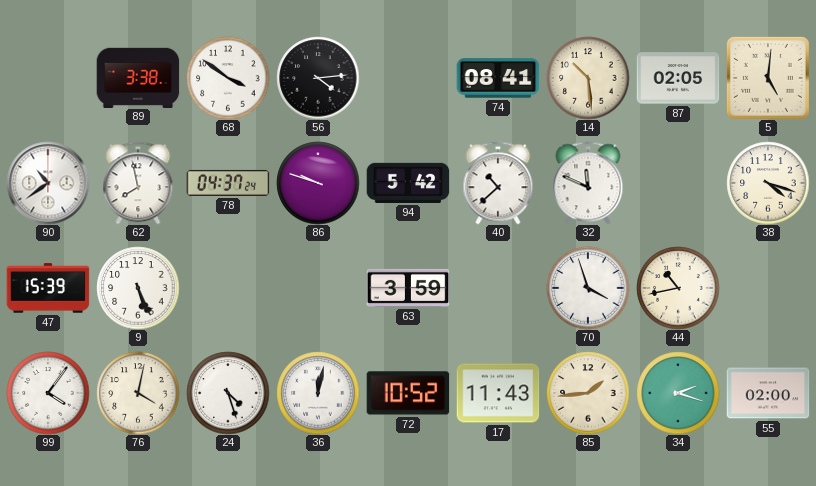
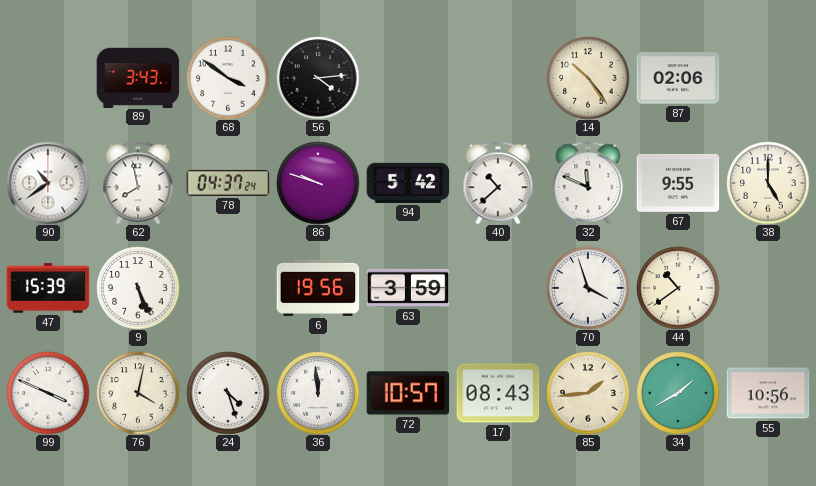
89: 3:38 -> 3:43
74: 08:41 -> none
14: 10:29 -> 10:24
87: 02:05 -> 02:06
5: 5:01 -> none
67: none -> 9:55
38: 4:18 -> 5:00
6: none -> 19:56
44: 10:43 -> 10:39
99: 4:06 -> 3:49
36: 12:02 -> 11:59
72: 10:52 -> 10:57
17: 11:43 -> 08:43
34: 2:18 -> 1:40
55: 02:00 -> 10:56
